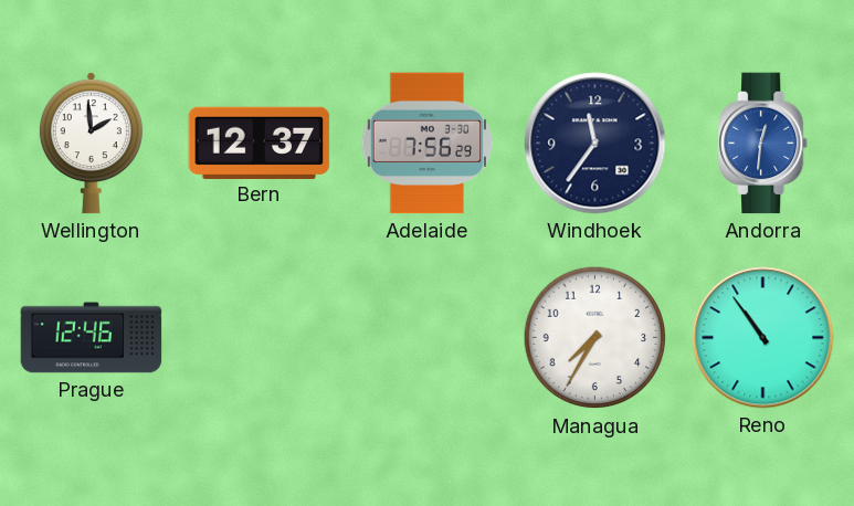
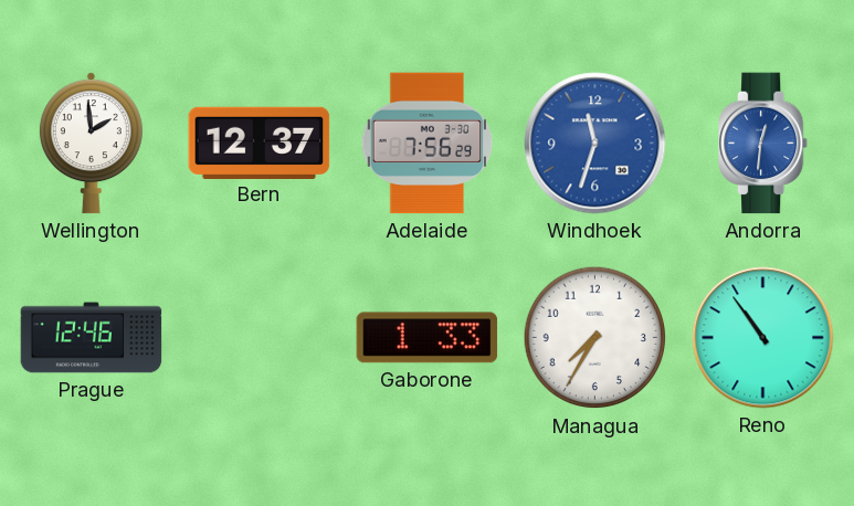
Windhoek: 11:36 -> 11:33
Windhoek dial: navy -> blue
Gaborone: none -> 1:33
